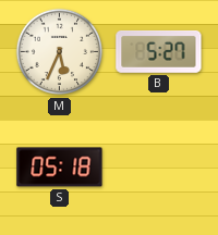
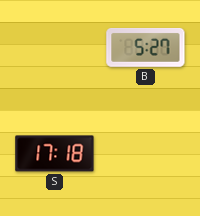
M: 5:34 -> none
S: 05:18 -> 17:18
